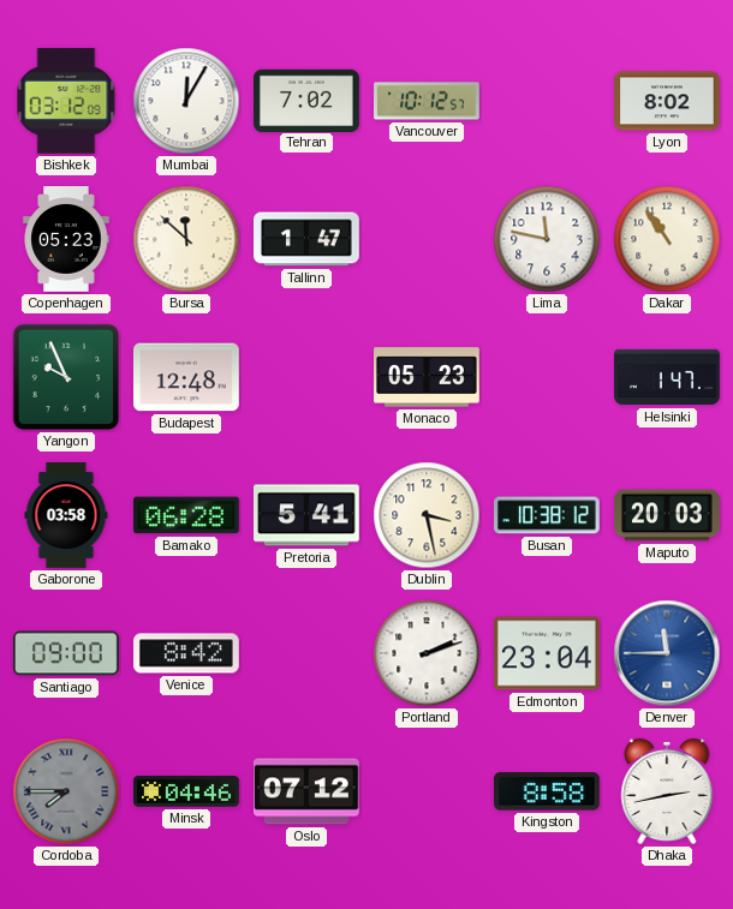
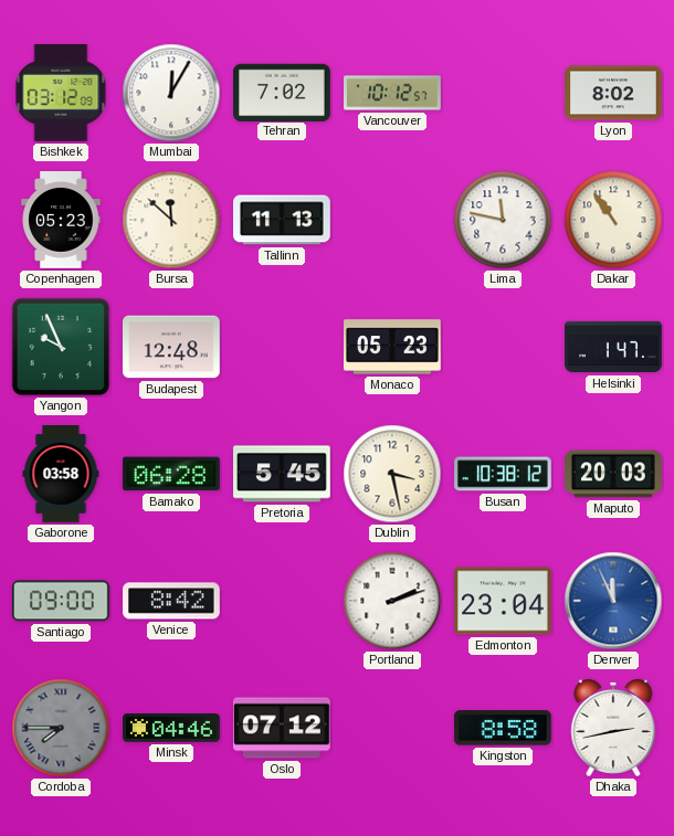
Tallinn: 1:47 -> 11:13
Pretoria: 5:41 -> 5:45
Denver: 11:45 -> 11:56
